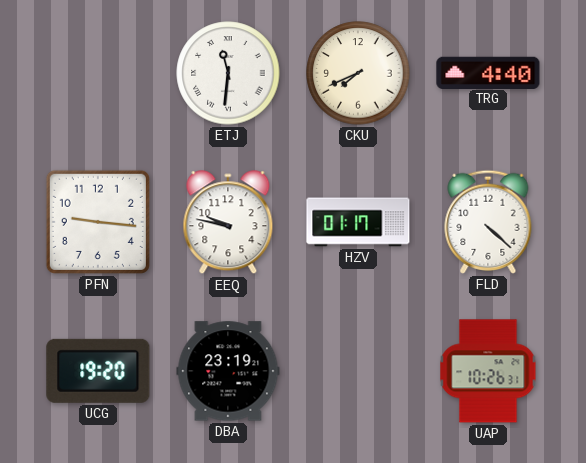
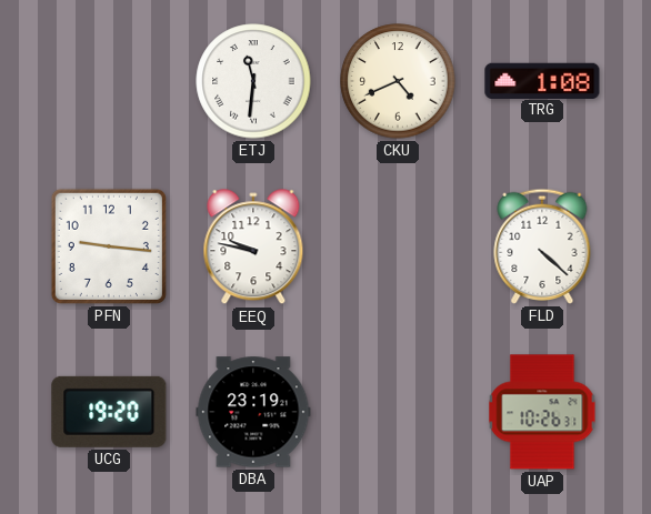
CKU: 7:41 -> 4:41
TRG: 4:40 -> 1:08
HZV: 01:17 -> none
